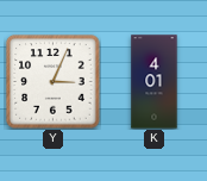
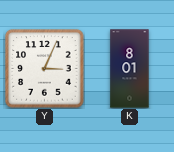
K: 4:01 -> 8:01
